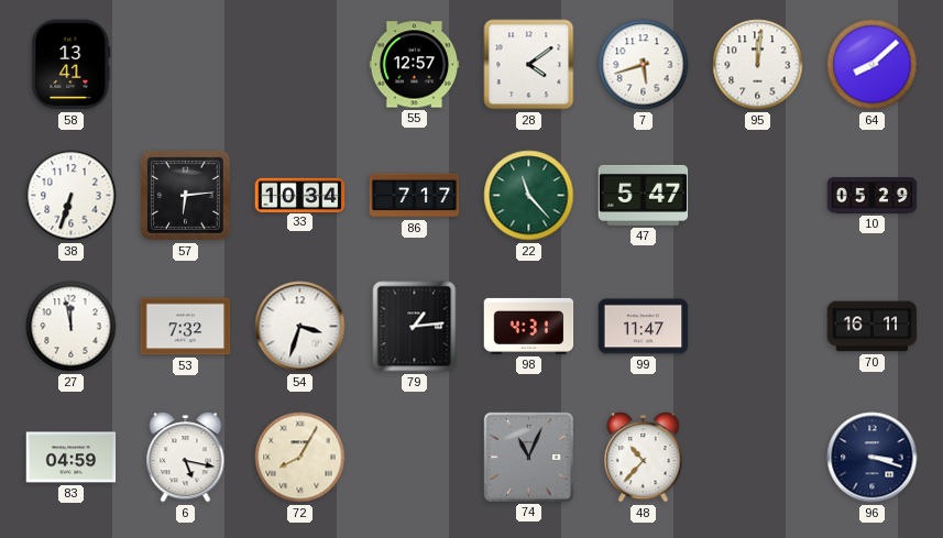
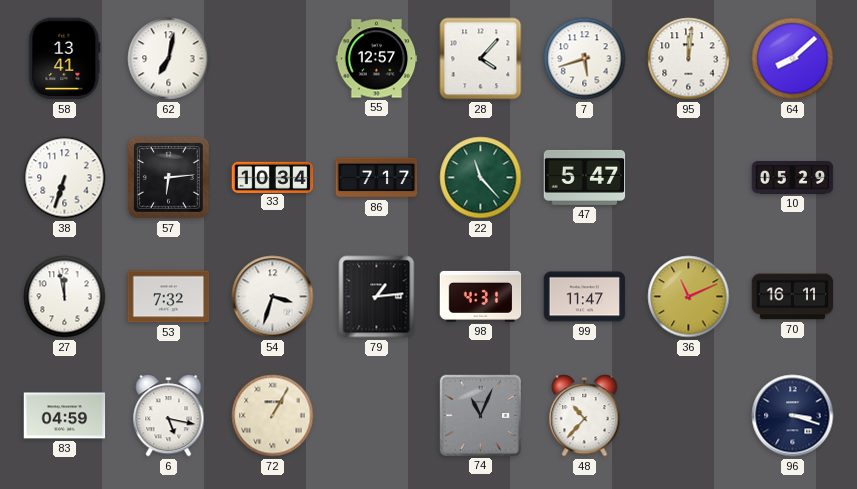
62: none -> 7:02
28: 4:09 -> 4:07
36: none -> 11:11
72: 8:05 -> 1:05
